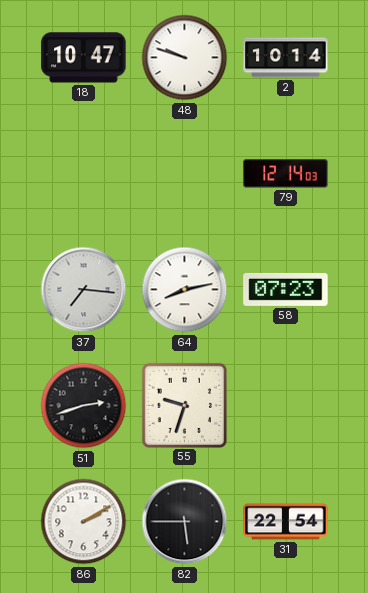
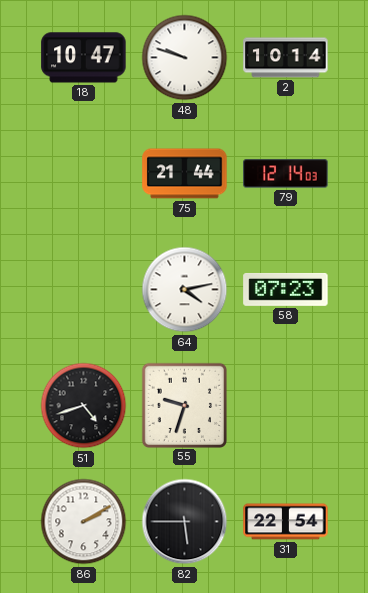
75: none -> 21:44
37: 7:16 -> none
64: 8:13 -> 4:13
51: 2:42 -> 4:42
